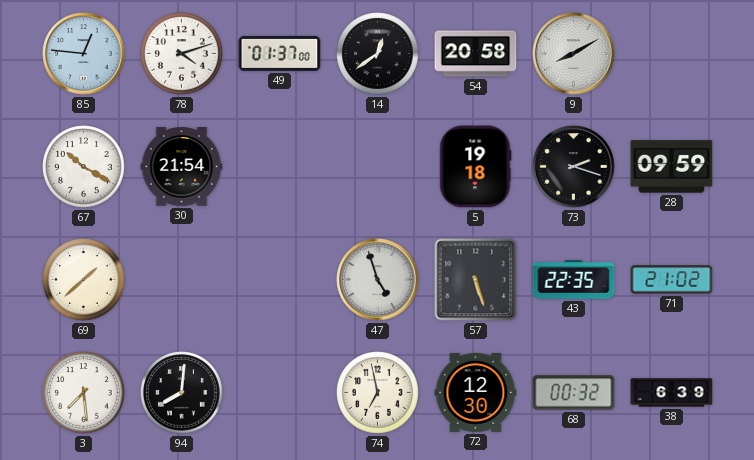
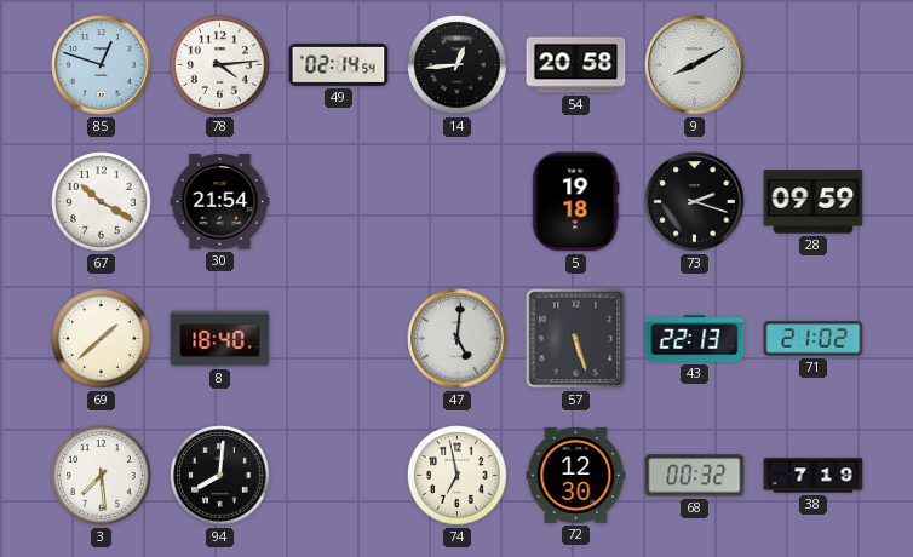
85: 12:46 -> 12:48
78: 4:12 -> 4:14
49: 01:37 -> 02:14
14: 12:39 -> 12:44
8: none -> 18:40
47: 4:57 -> 5:01
43: 22:35 -> 22:13
38: 6:39 -> 7:19
